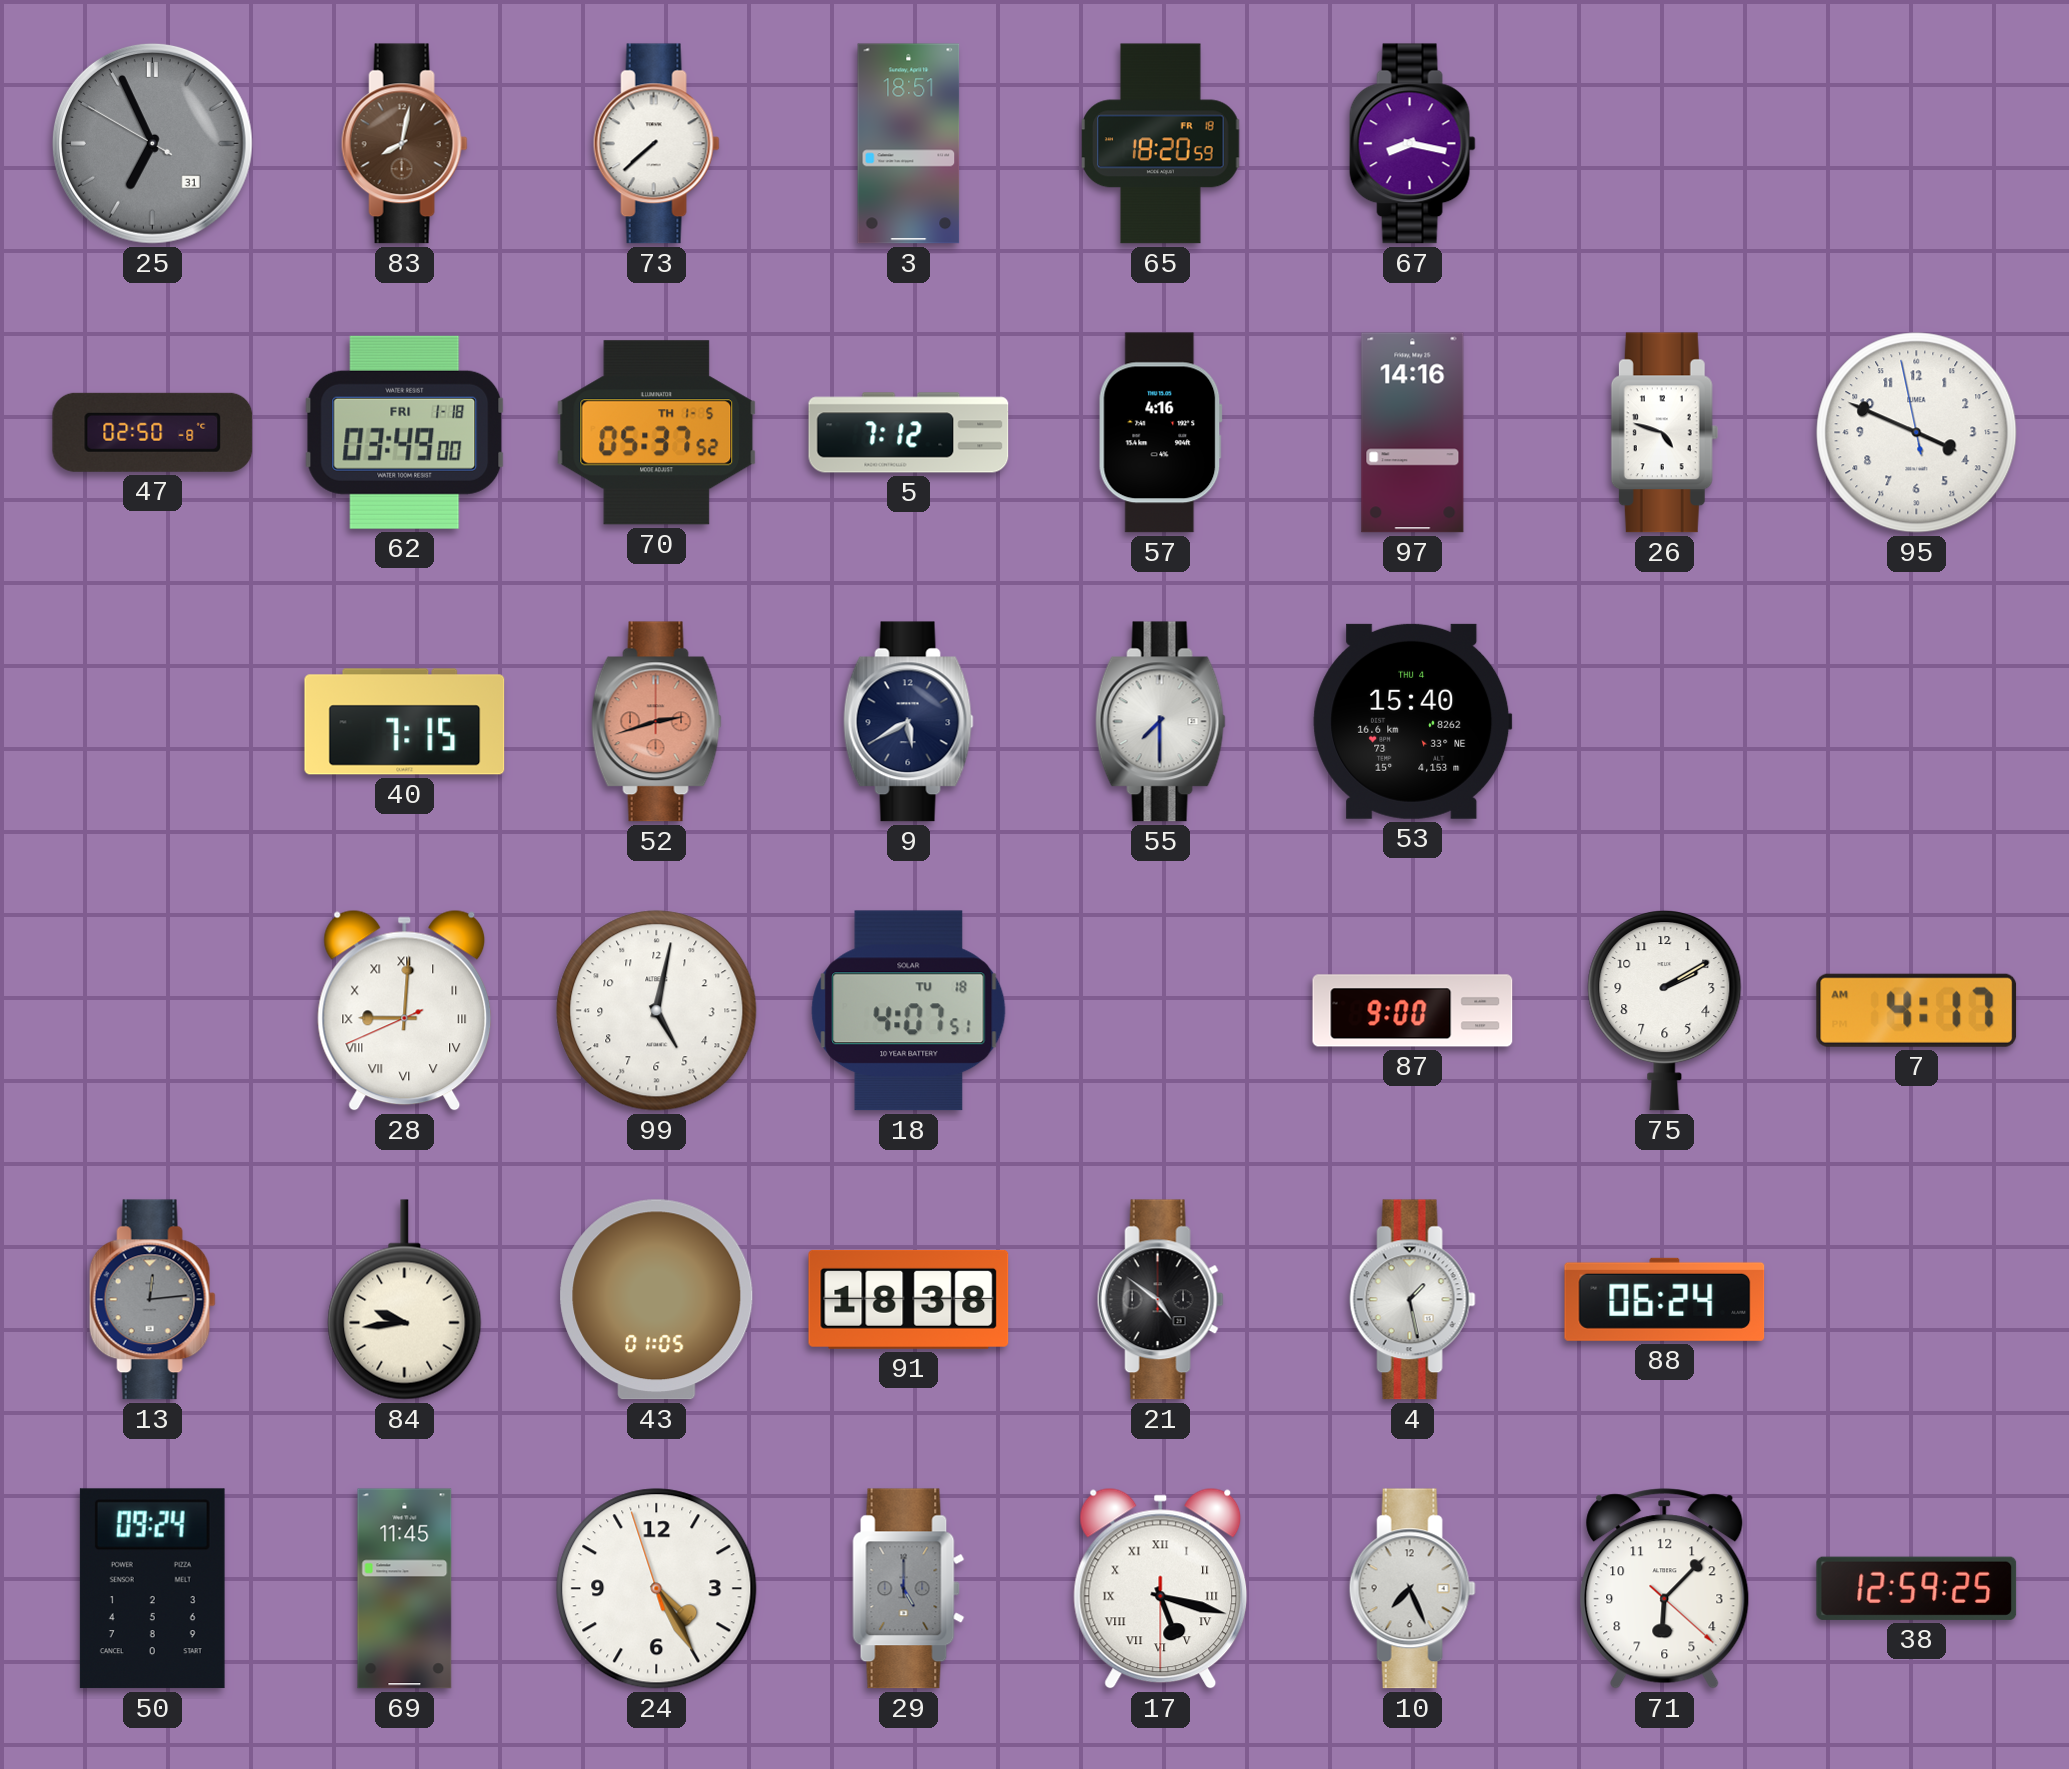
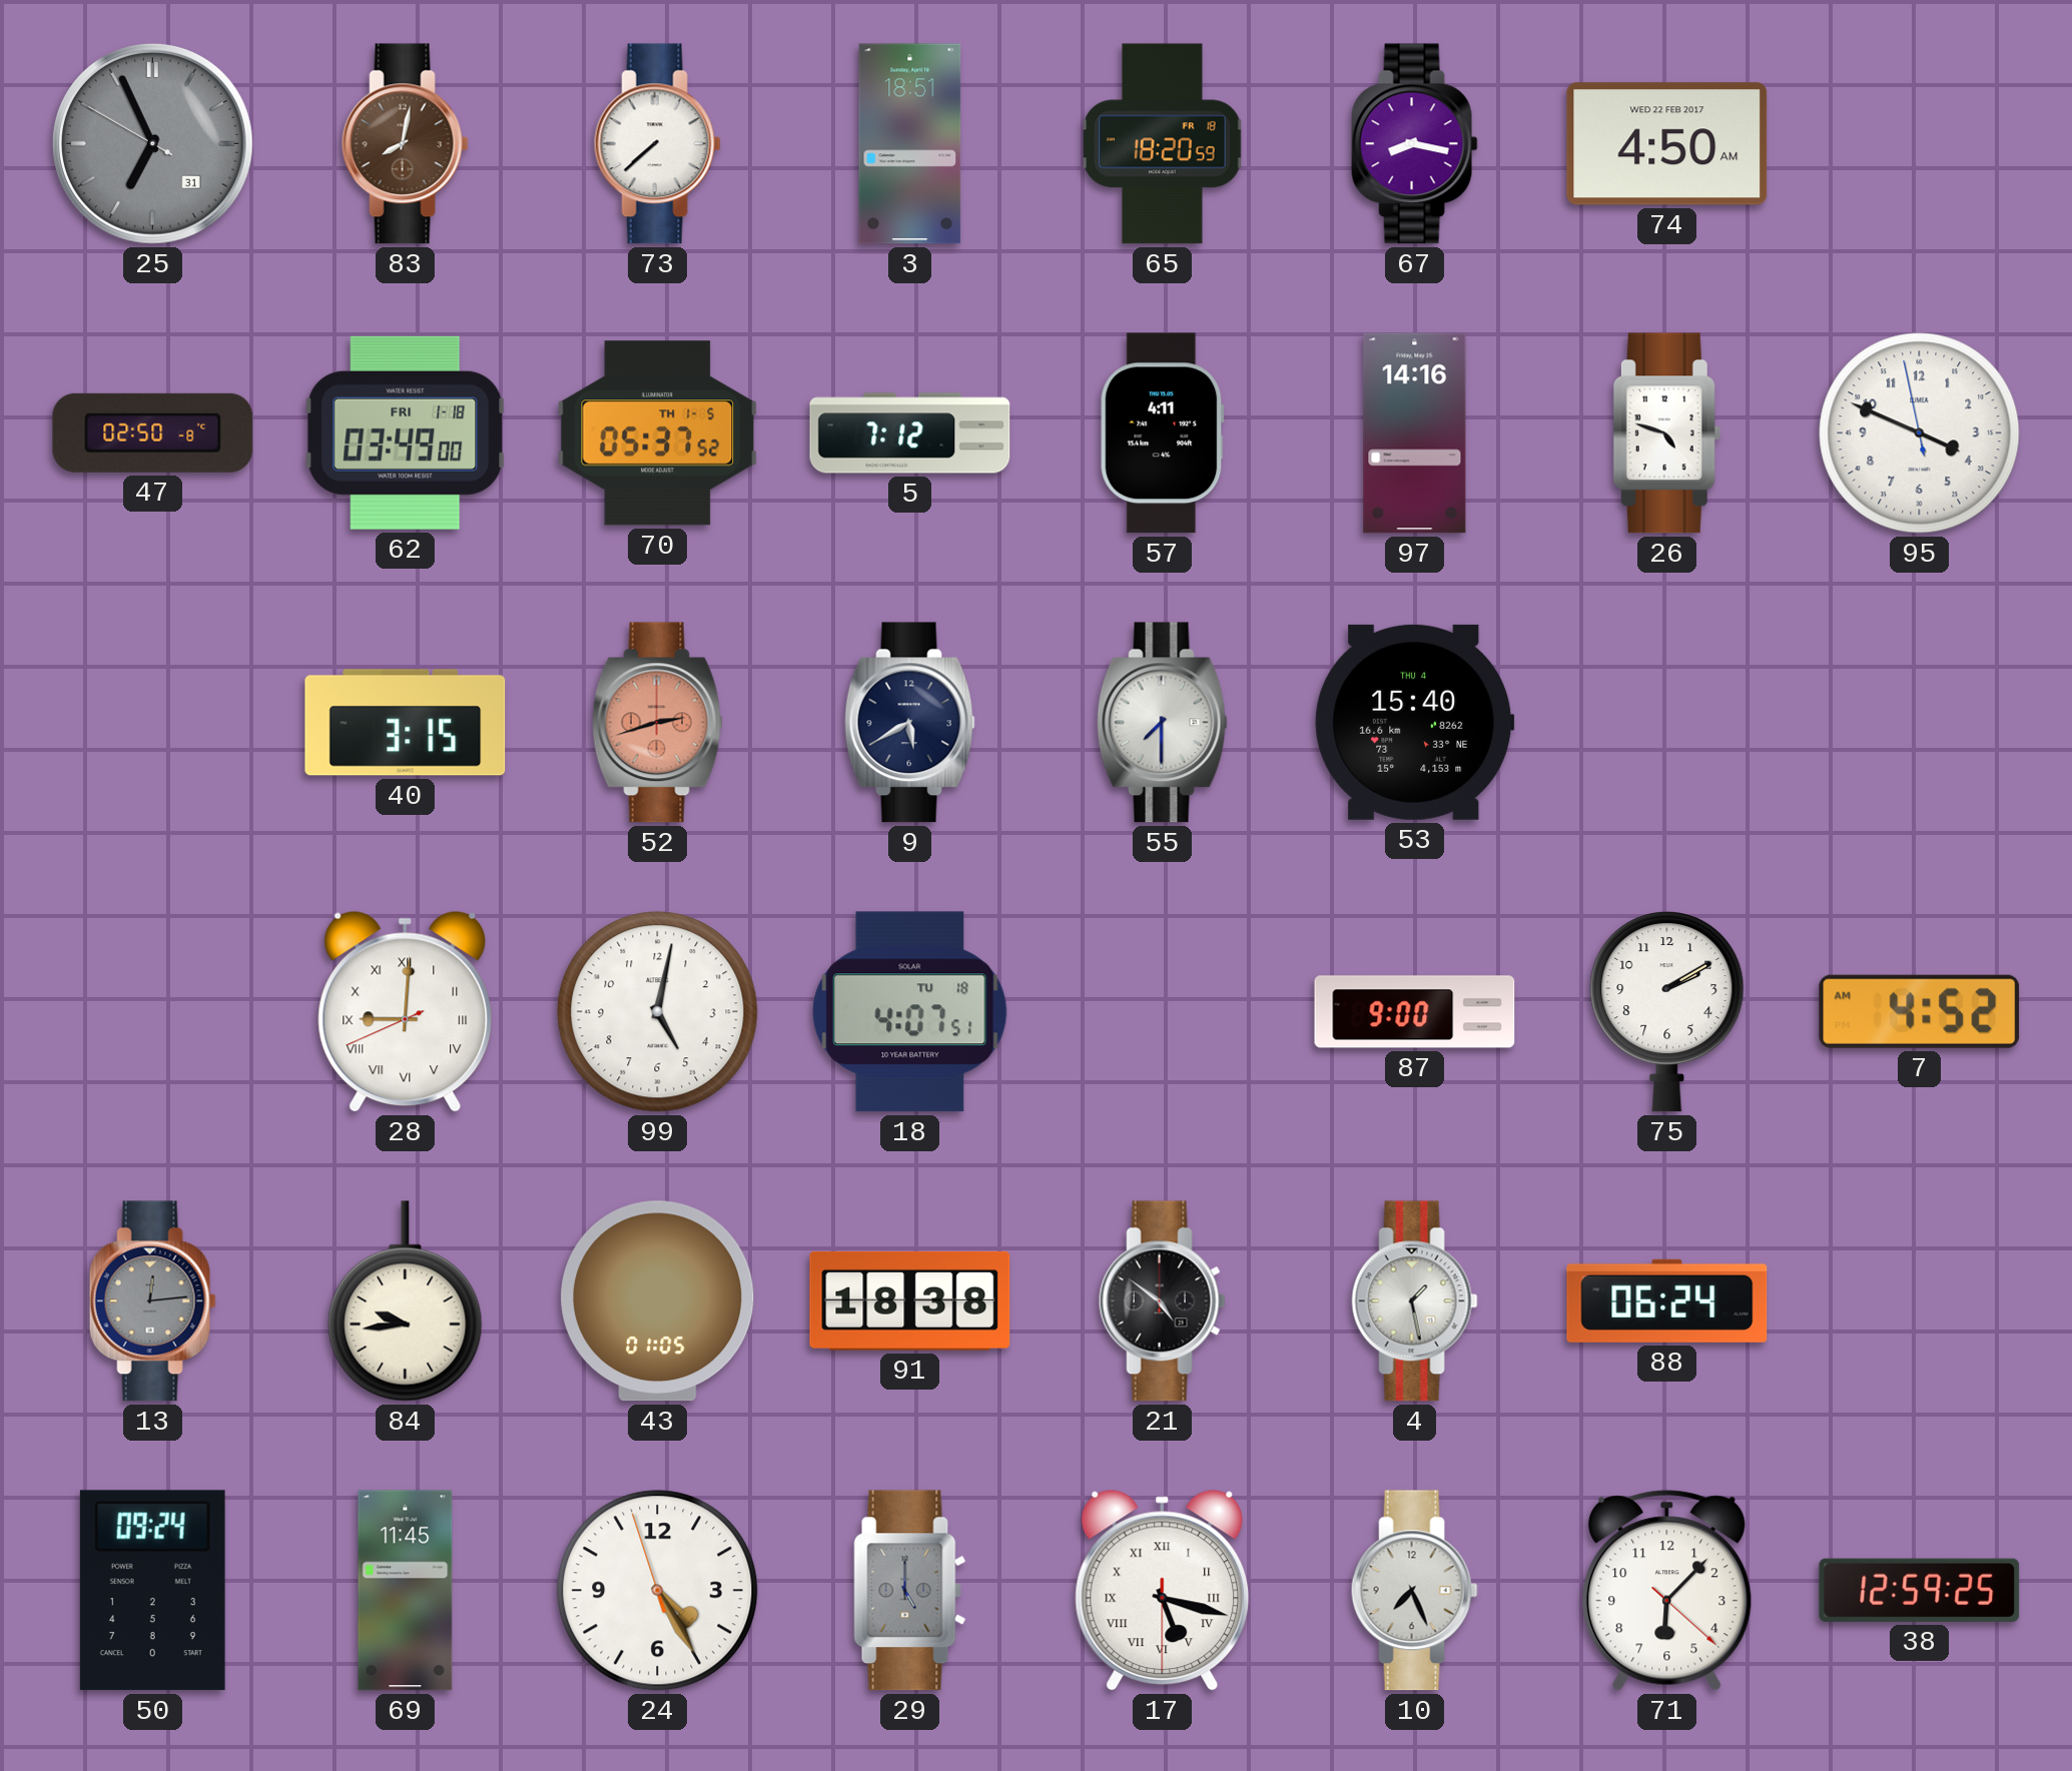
74: none -> 4:50
57: 4:16 -> 4:11
40: 7:15 -> 3:15
7: 4:17 -> 4:52
